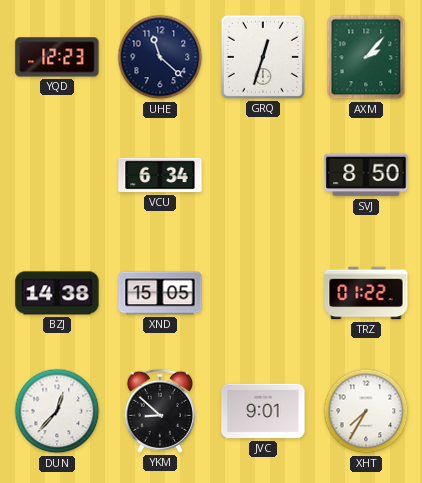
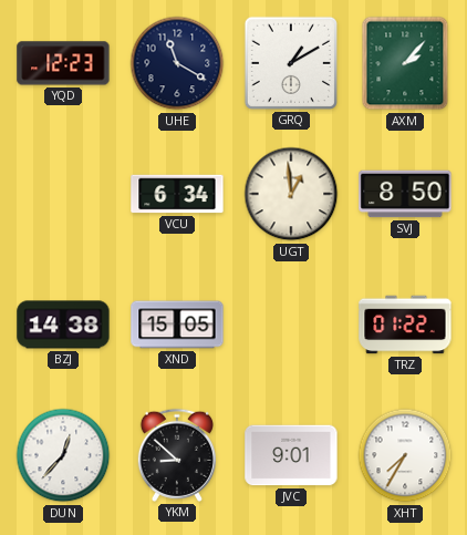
UHE: 11:22 -> 11:20
GRQ: 12:33 -> 1:10
UGT: none -> 12:59
